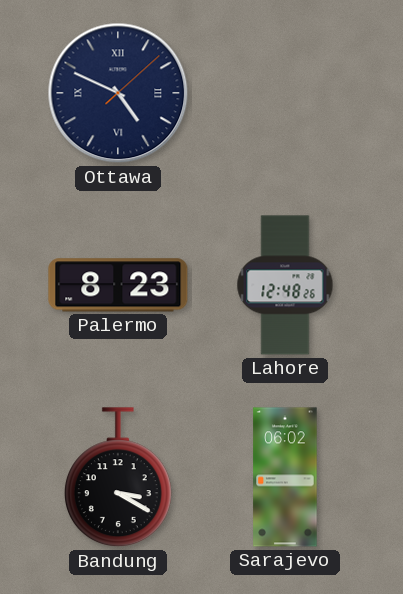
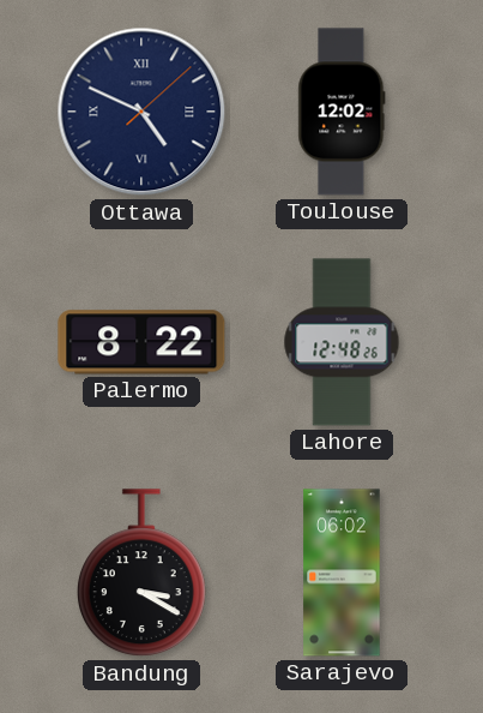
Toulouse: none -> 12:02
Palermo: 8:23 -> 8:22
